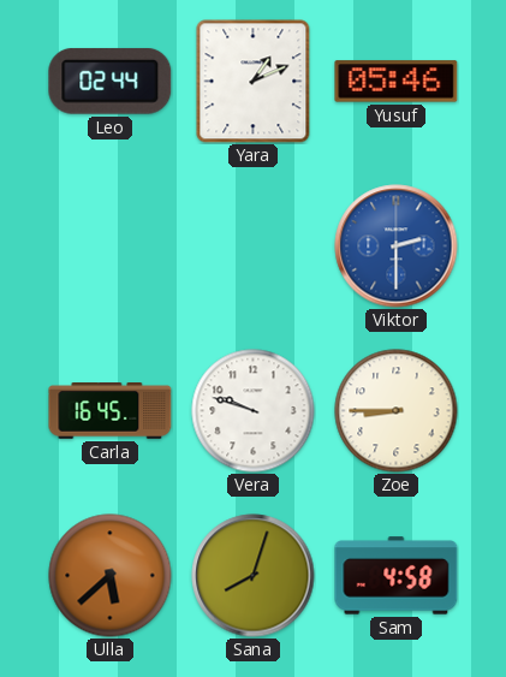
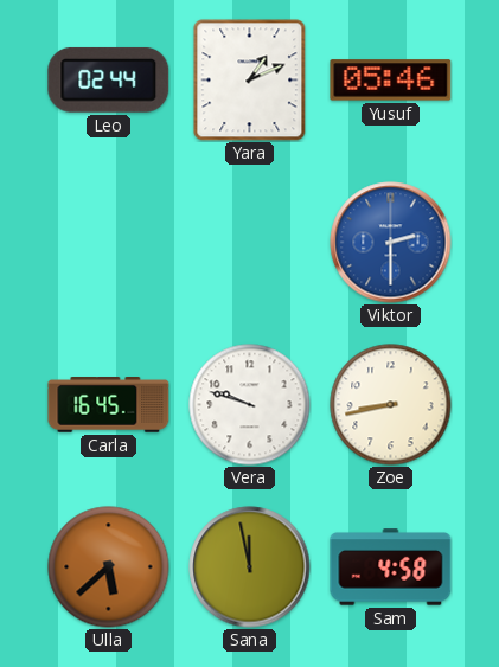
Zoe: 8:45 -> 8:43
Sana: 8:03 -> 11:58
